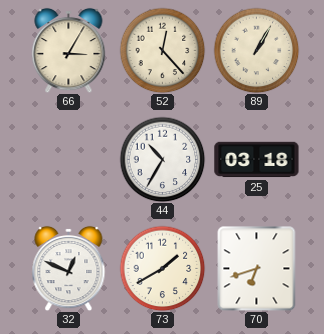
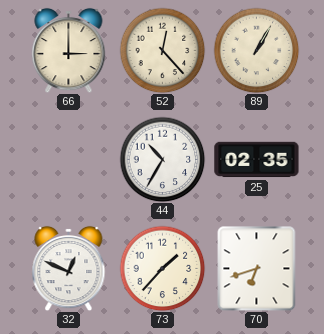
66: 3:05 -> 3:00
25: 03:18 -> 02:35
73: 1:40 -> 1:37
